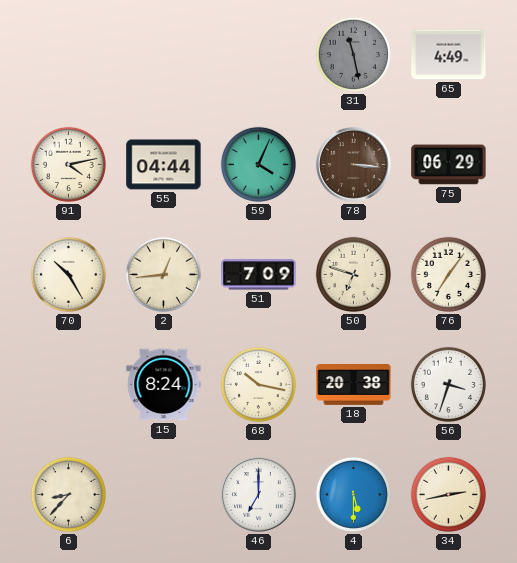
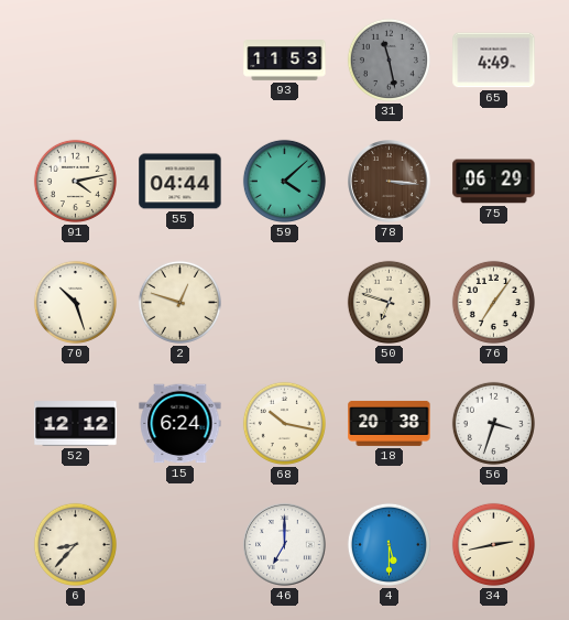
93: none -> 11:53
59: 4:04 -> 4:08
70: 10:25 -> 10:27
2: 12:44 -> 12:48
51: 7:09 -> none
52: none -> 12:12
15: 8:24 -> 6:24
